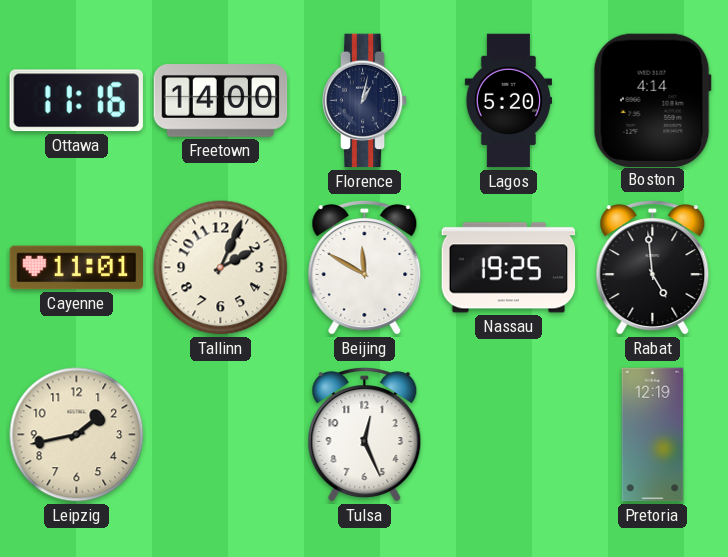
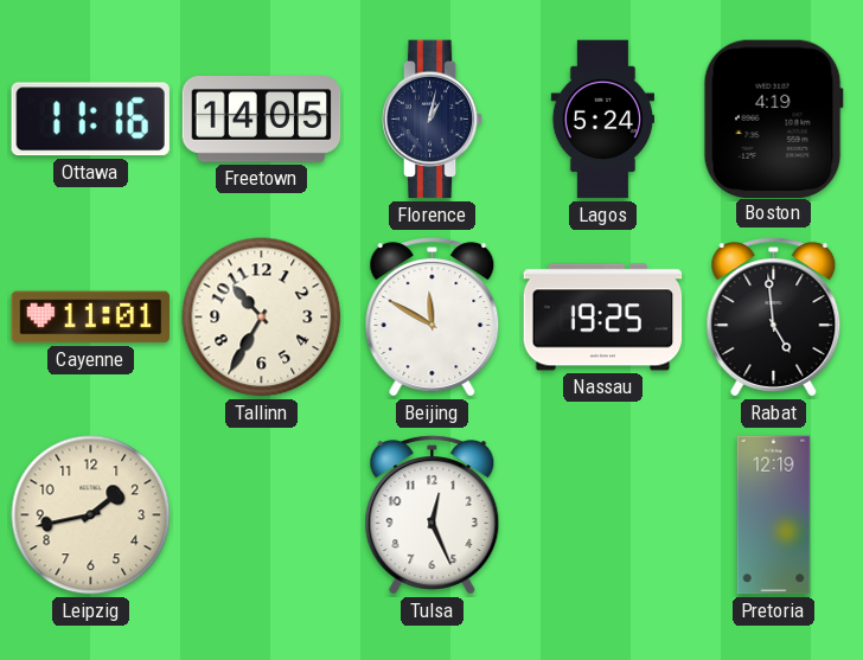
Freetown: 14:00 -> 14:05
Lagos: 5:20 -> 5:24
Boston: 4:14 -> 4:19
Tallinn: 2:04 -> 10:35
